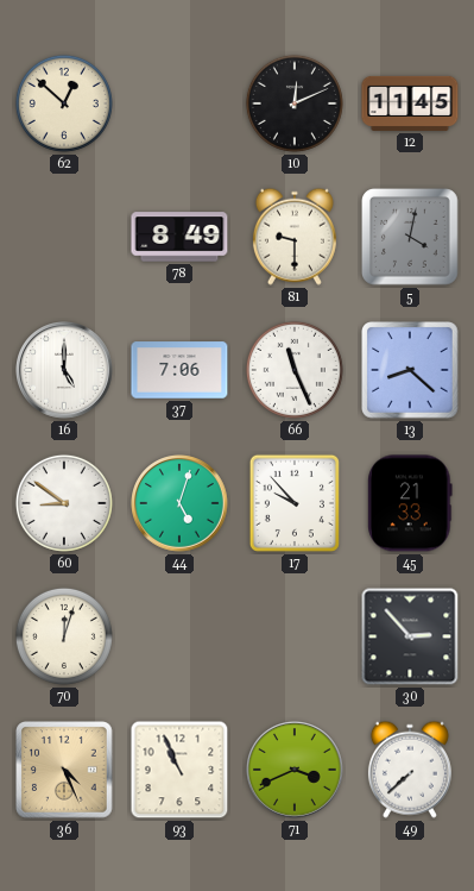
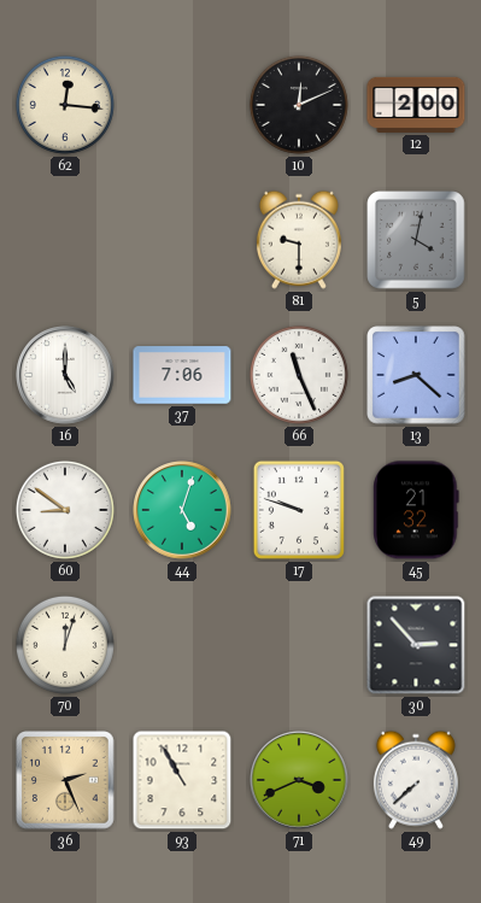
62: 12:52 -> 12:16
12: 11:45 -> 2:00
78: 8:49 -> none
17: 9:53 -> 9:48
45: 21:33 -> 21:32
36: 4:26 -> 2:26
93: 10:56 -> 10:55
